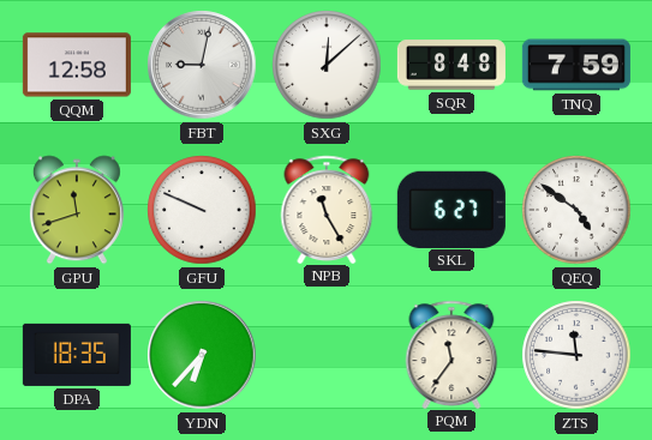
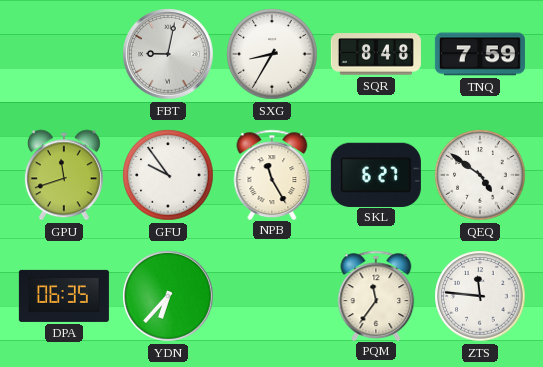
QQM: 12:58 -> none
SXG: 12:08 -> 8:35
GFU: 9:49 -> 9:54
DPA: 18:35 -> 06:35
